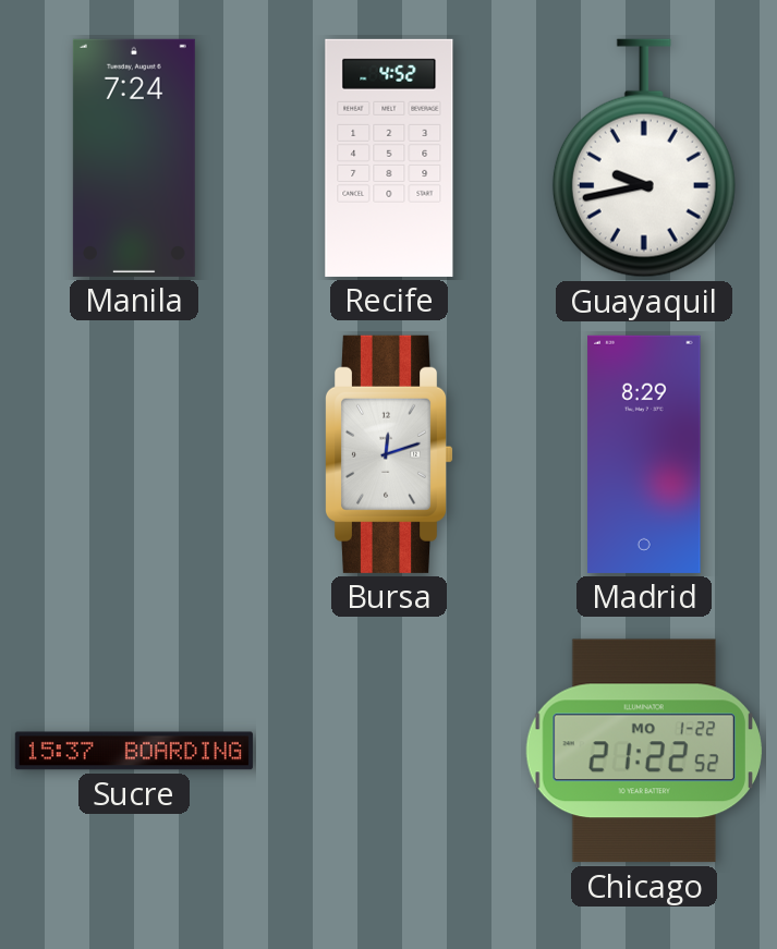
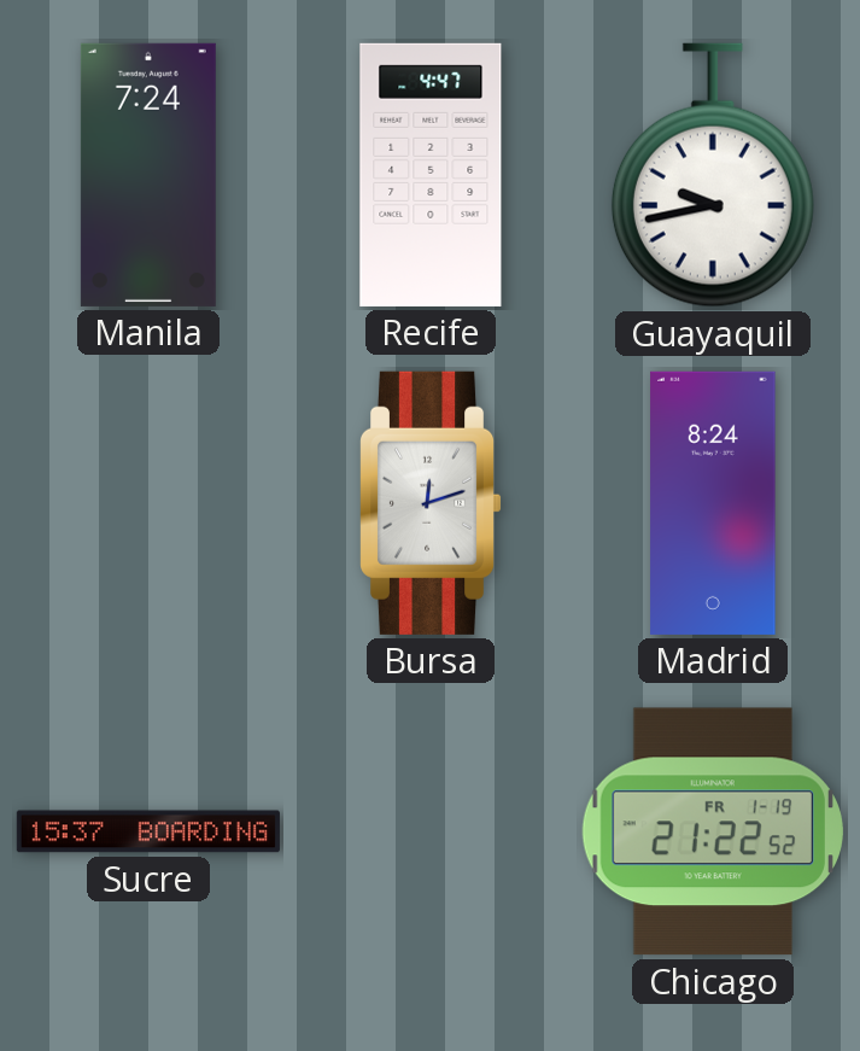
Recife: 4:52 -> 4:47
Madrid: 8:29 -> 8:24
Chicago date: MO 1-22 -> FR 1-19
